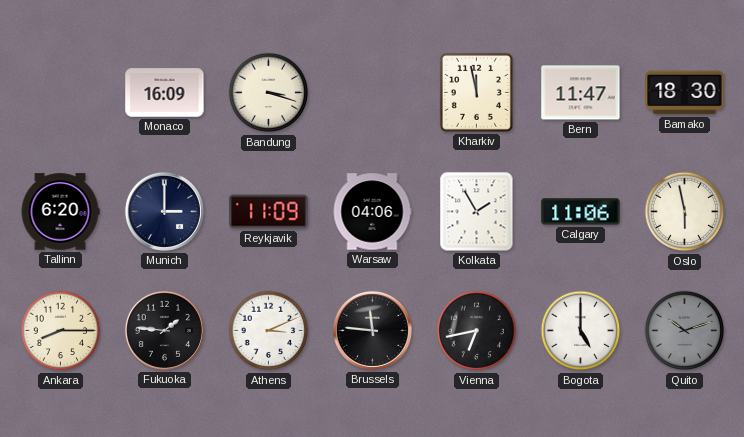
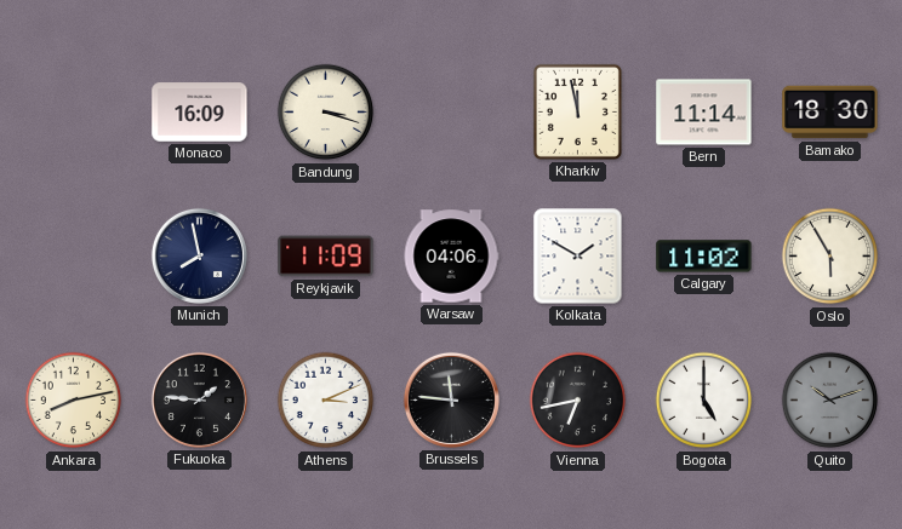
Bern: 11:47 -> 11:14
Tallinn: 6:20 -> none
Munich: 3:00 -> 7:58
Kolkata: 1:55 -> 1:50
Calgary: 11:06 -> 11:02
Oslo: 5:58 -> 5:55
Ankara: 8:15 -> 8:13
